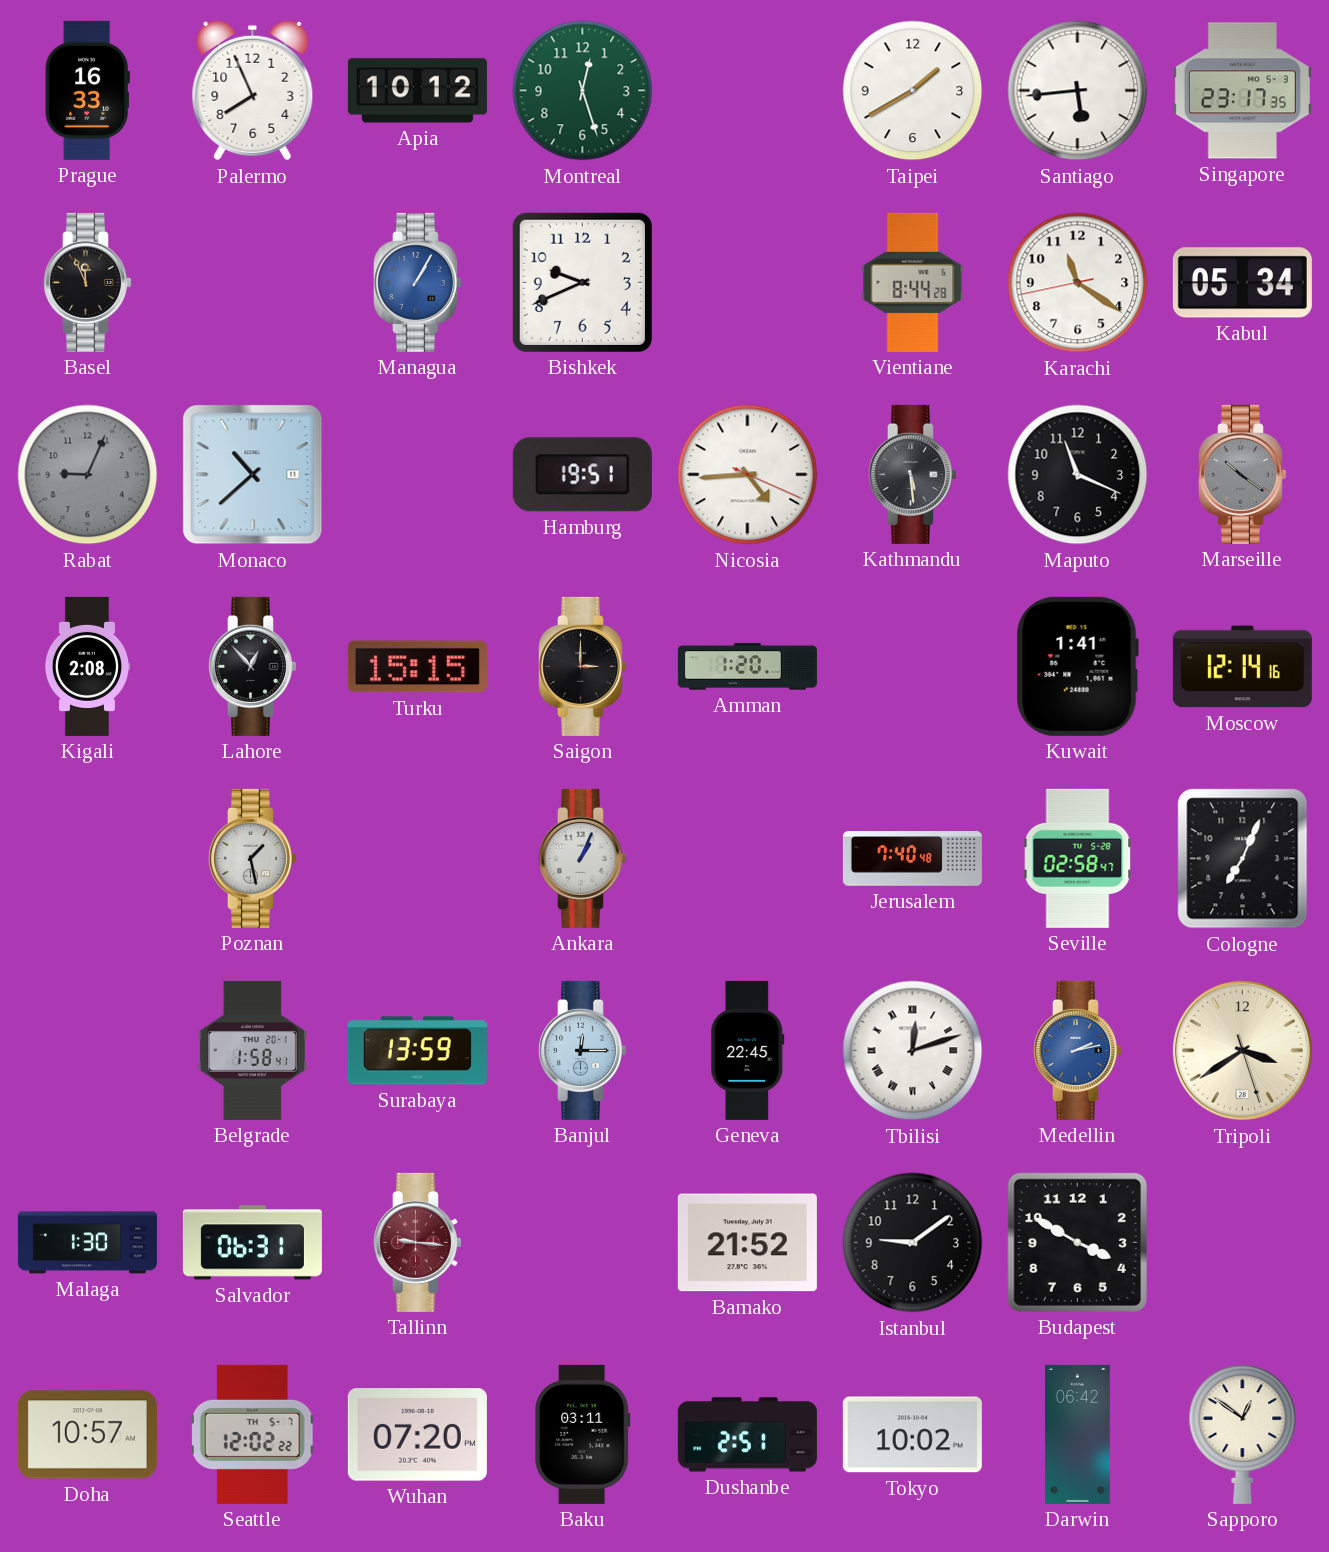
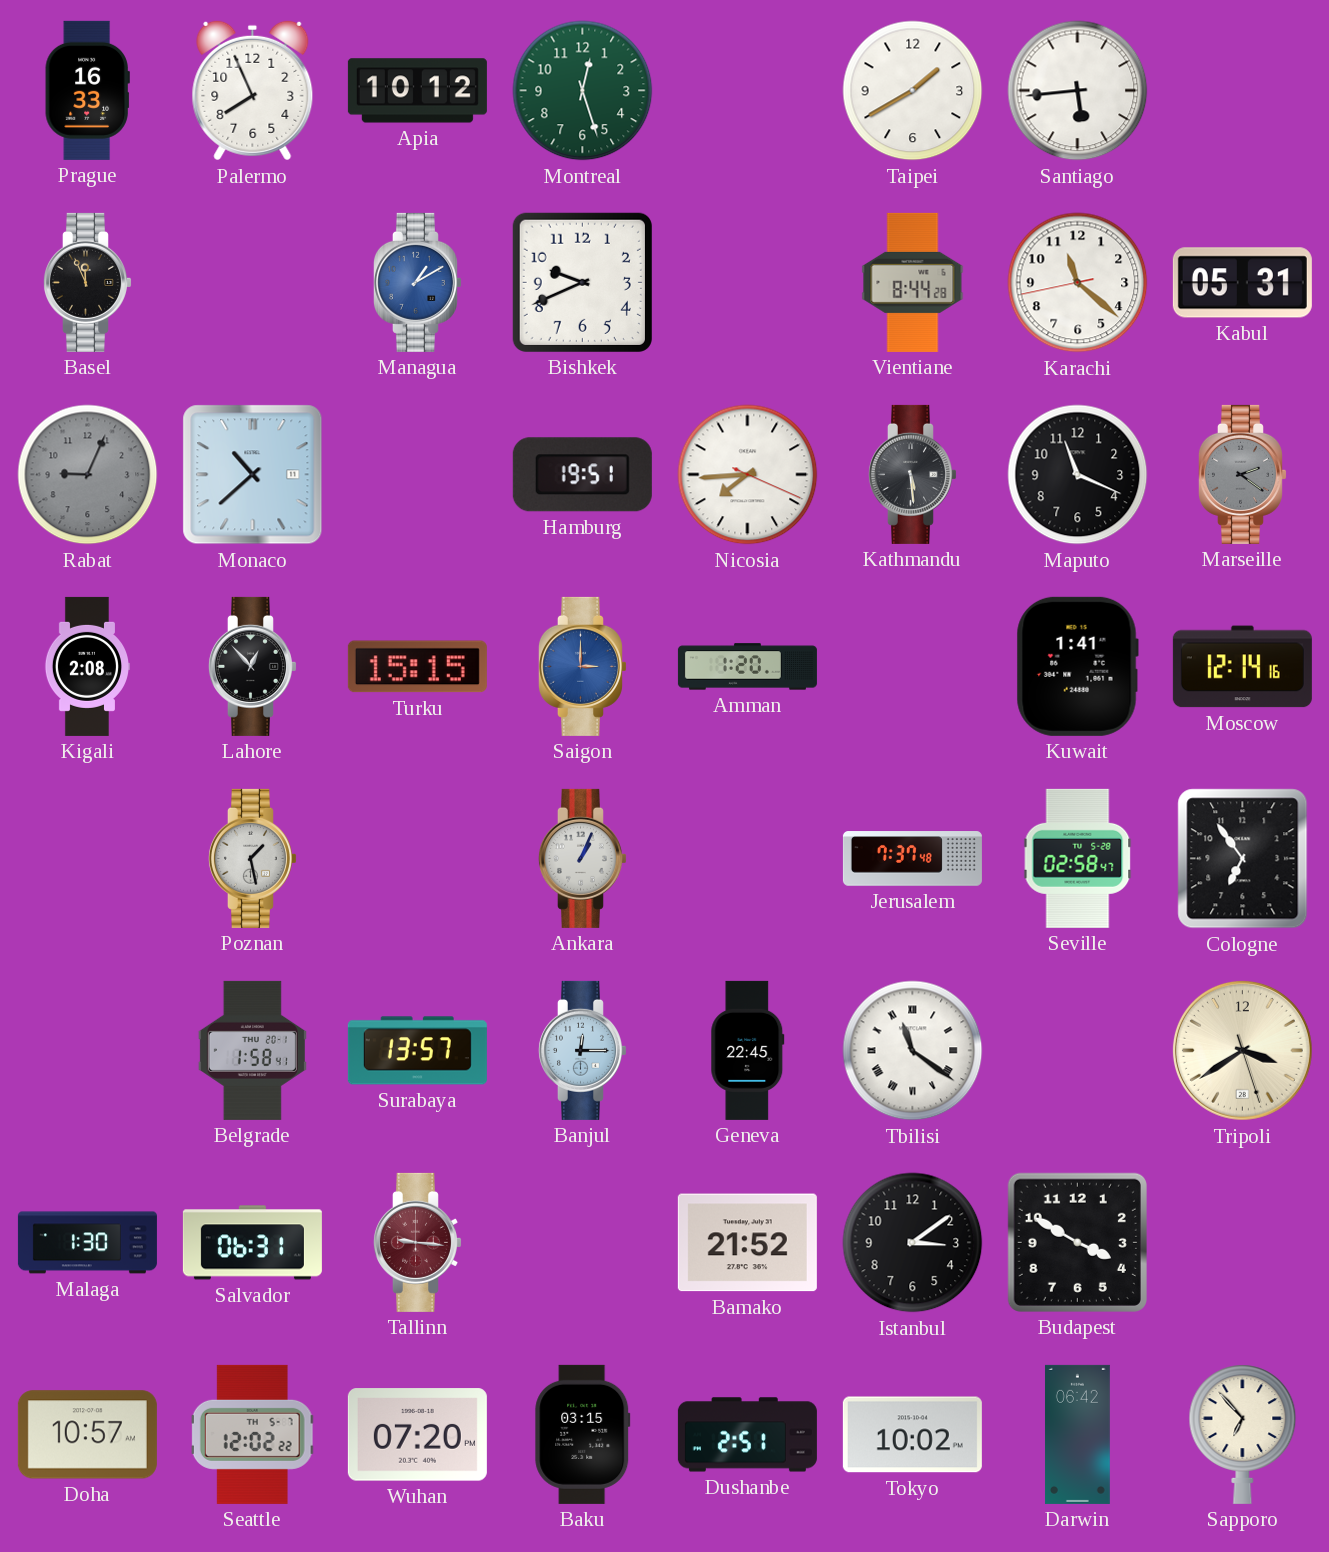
Singapore: 23:17 -> none
Managua: 1:05 -> 1:10
Karachi: 11:20 -> 11:21
Kabul: 05:34 -> 05:31
Nicosia: 4:44 -> 7:44
Marseille: 10:21 -> 2:21
Saigon dial: black -> blue
Jerusalem: 7:40 -> 7:37
Cologne: 7:04 -> 6:54
Surabaya: 13:59 -> 13:57
Tbilisi: 12:12 -> 11:21
Medellin: 2:13 -> none
Istanbul: 9:09 -> 3:09
Baku: 03:11 -> 03:15
Sapporo: 12:51 -> 6:53
